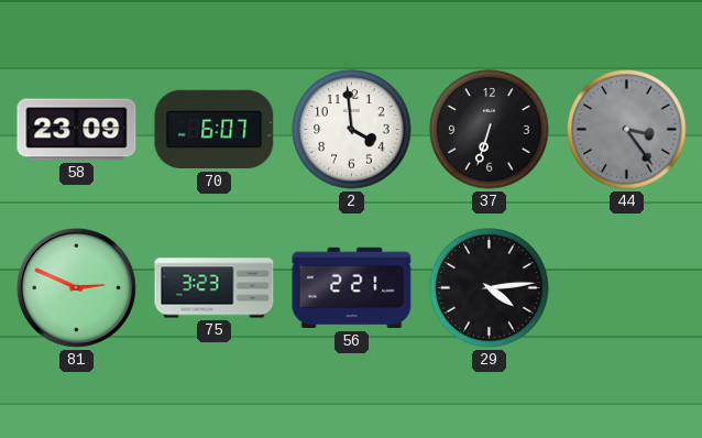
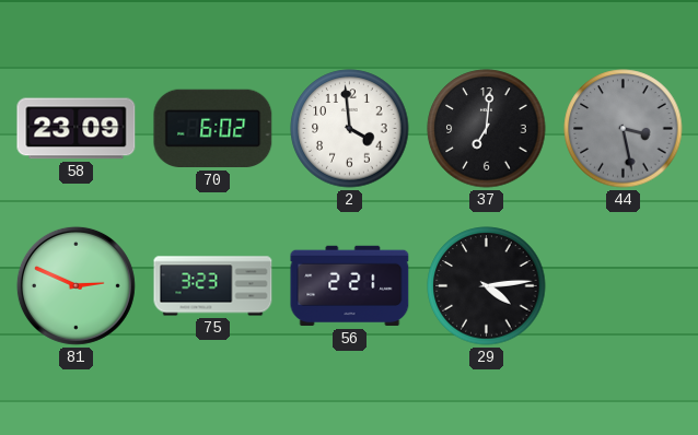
70: 6:07 -> 6:02
37: 6:33 -> 7:01
44: 3:24 -> 3:28
